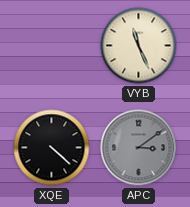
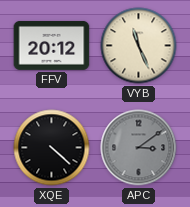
FFV: none -> 20:12
